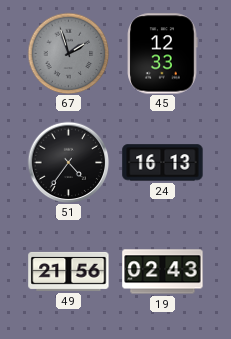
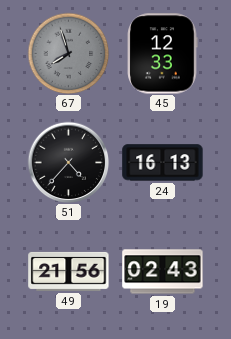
67: 1:57 -> 7:57
51: 4:36 -> 4:37
